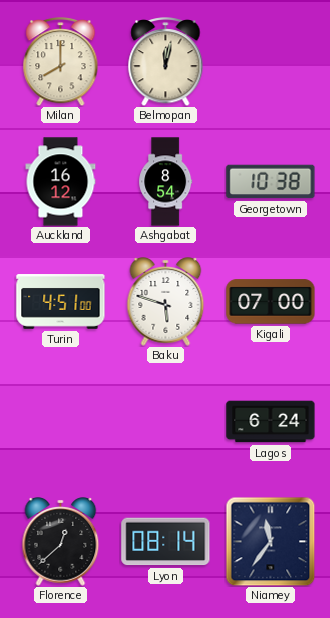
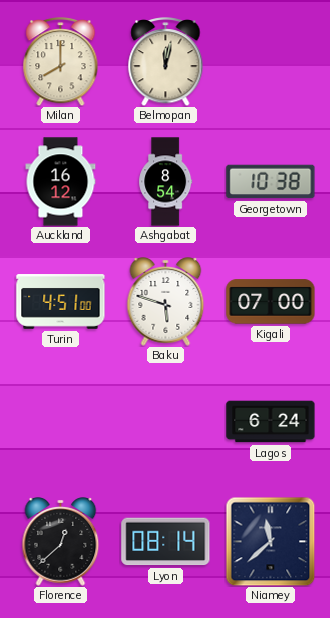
Niamey: 11:36 -> 11:38
